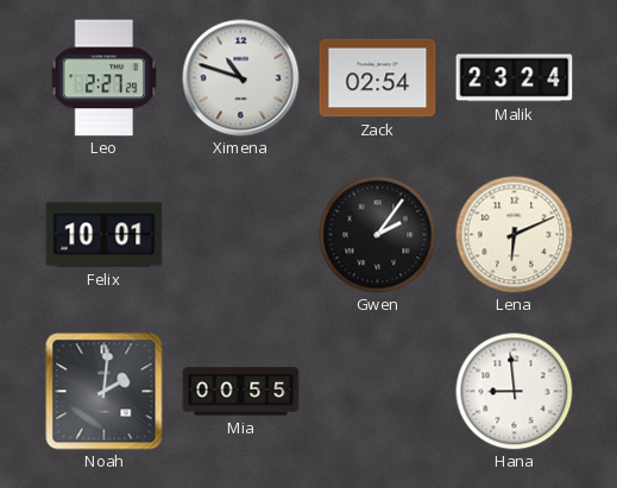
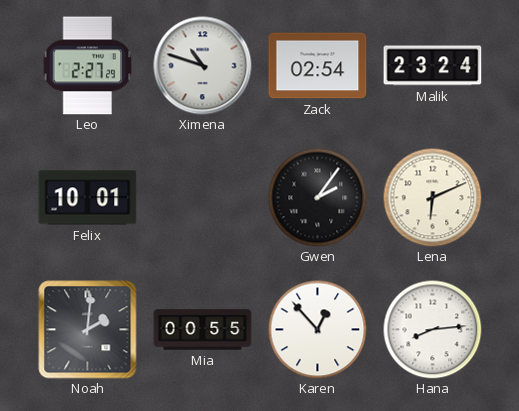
Karen: none -> 12:53
Hana: 8:59 -> 8:14
